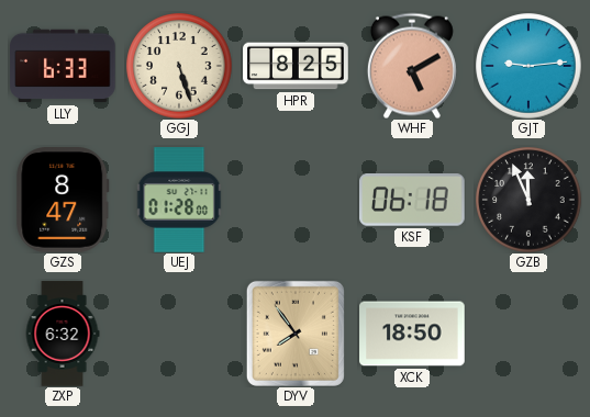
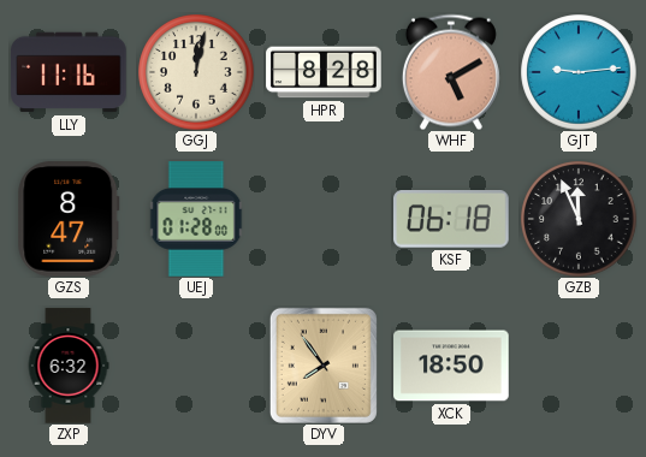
LLY: 6:33 -> 11:16
GGJ: 5:27 -> 12:02
HPR: 8:25 -> 8:28
